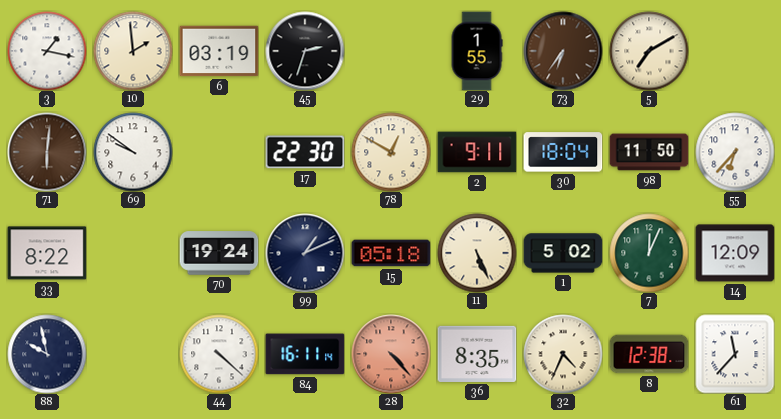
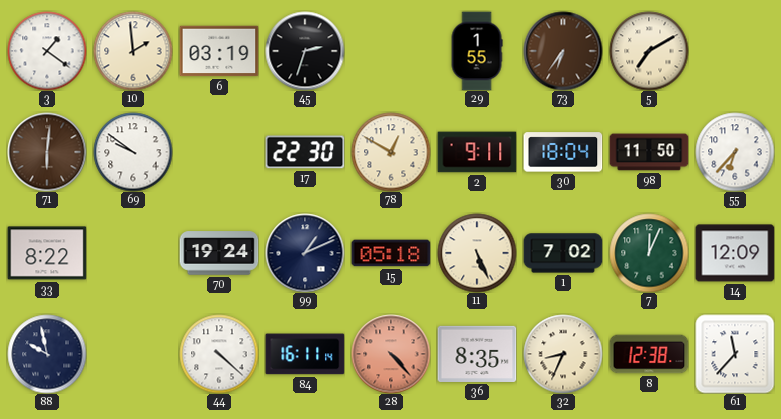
3: 1:17 -> 1:21
1: 5:02 -> 7:02
32: 4:34 -> 8:34
